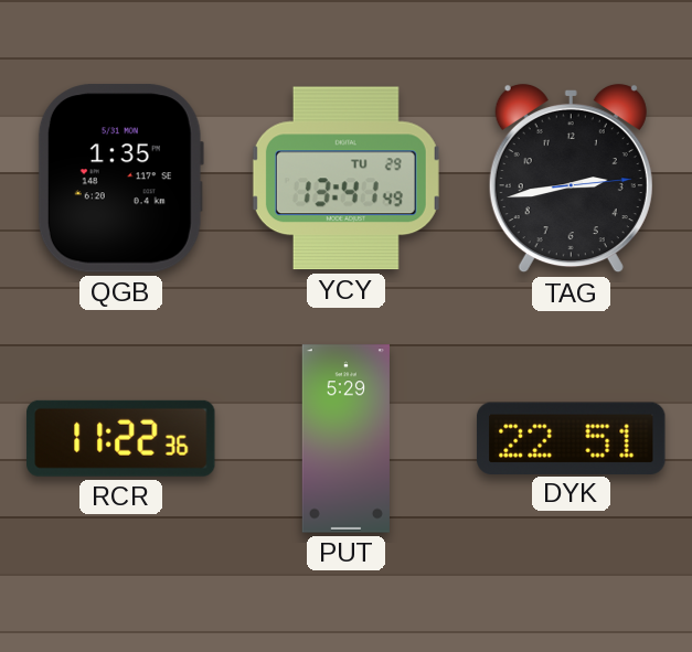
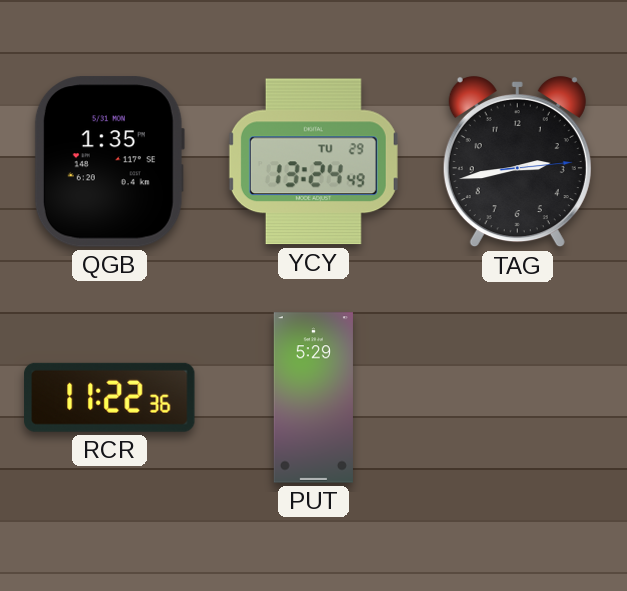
YCY: 13:41 -> 13:24
DYK: 22:51 -> none
